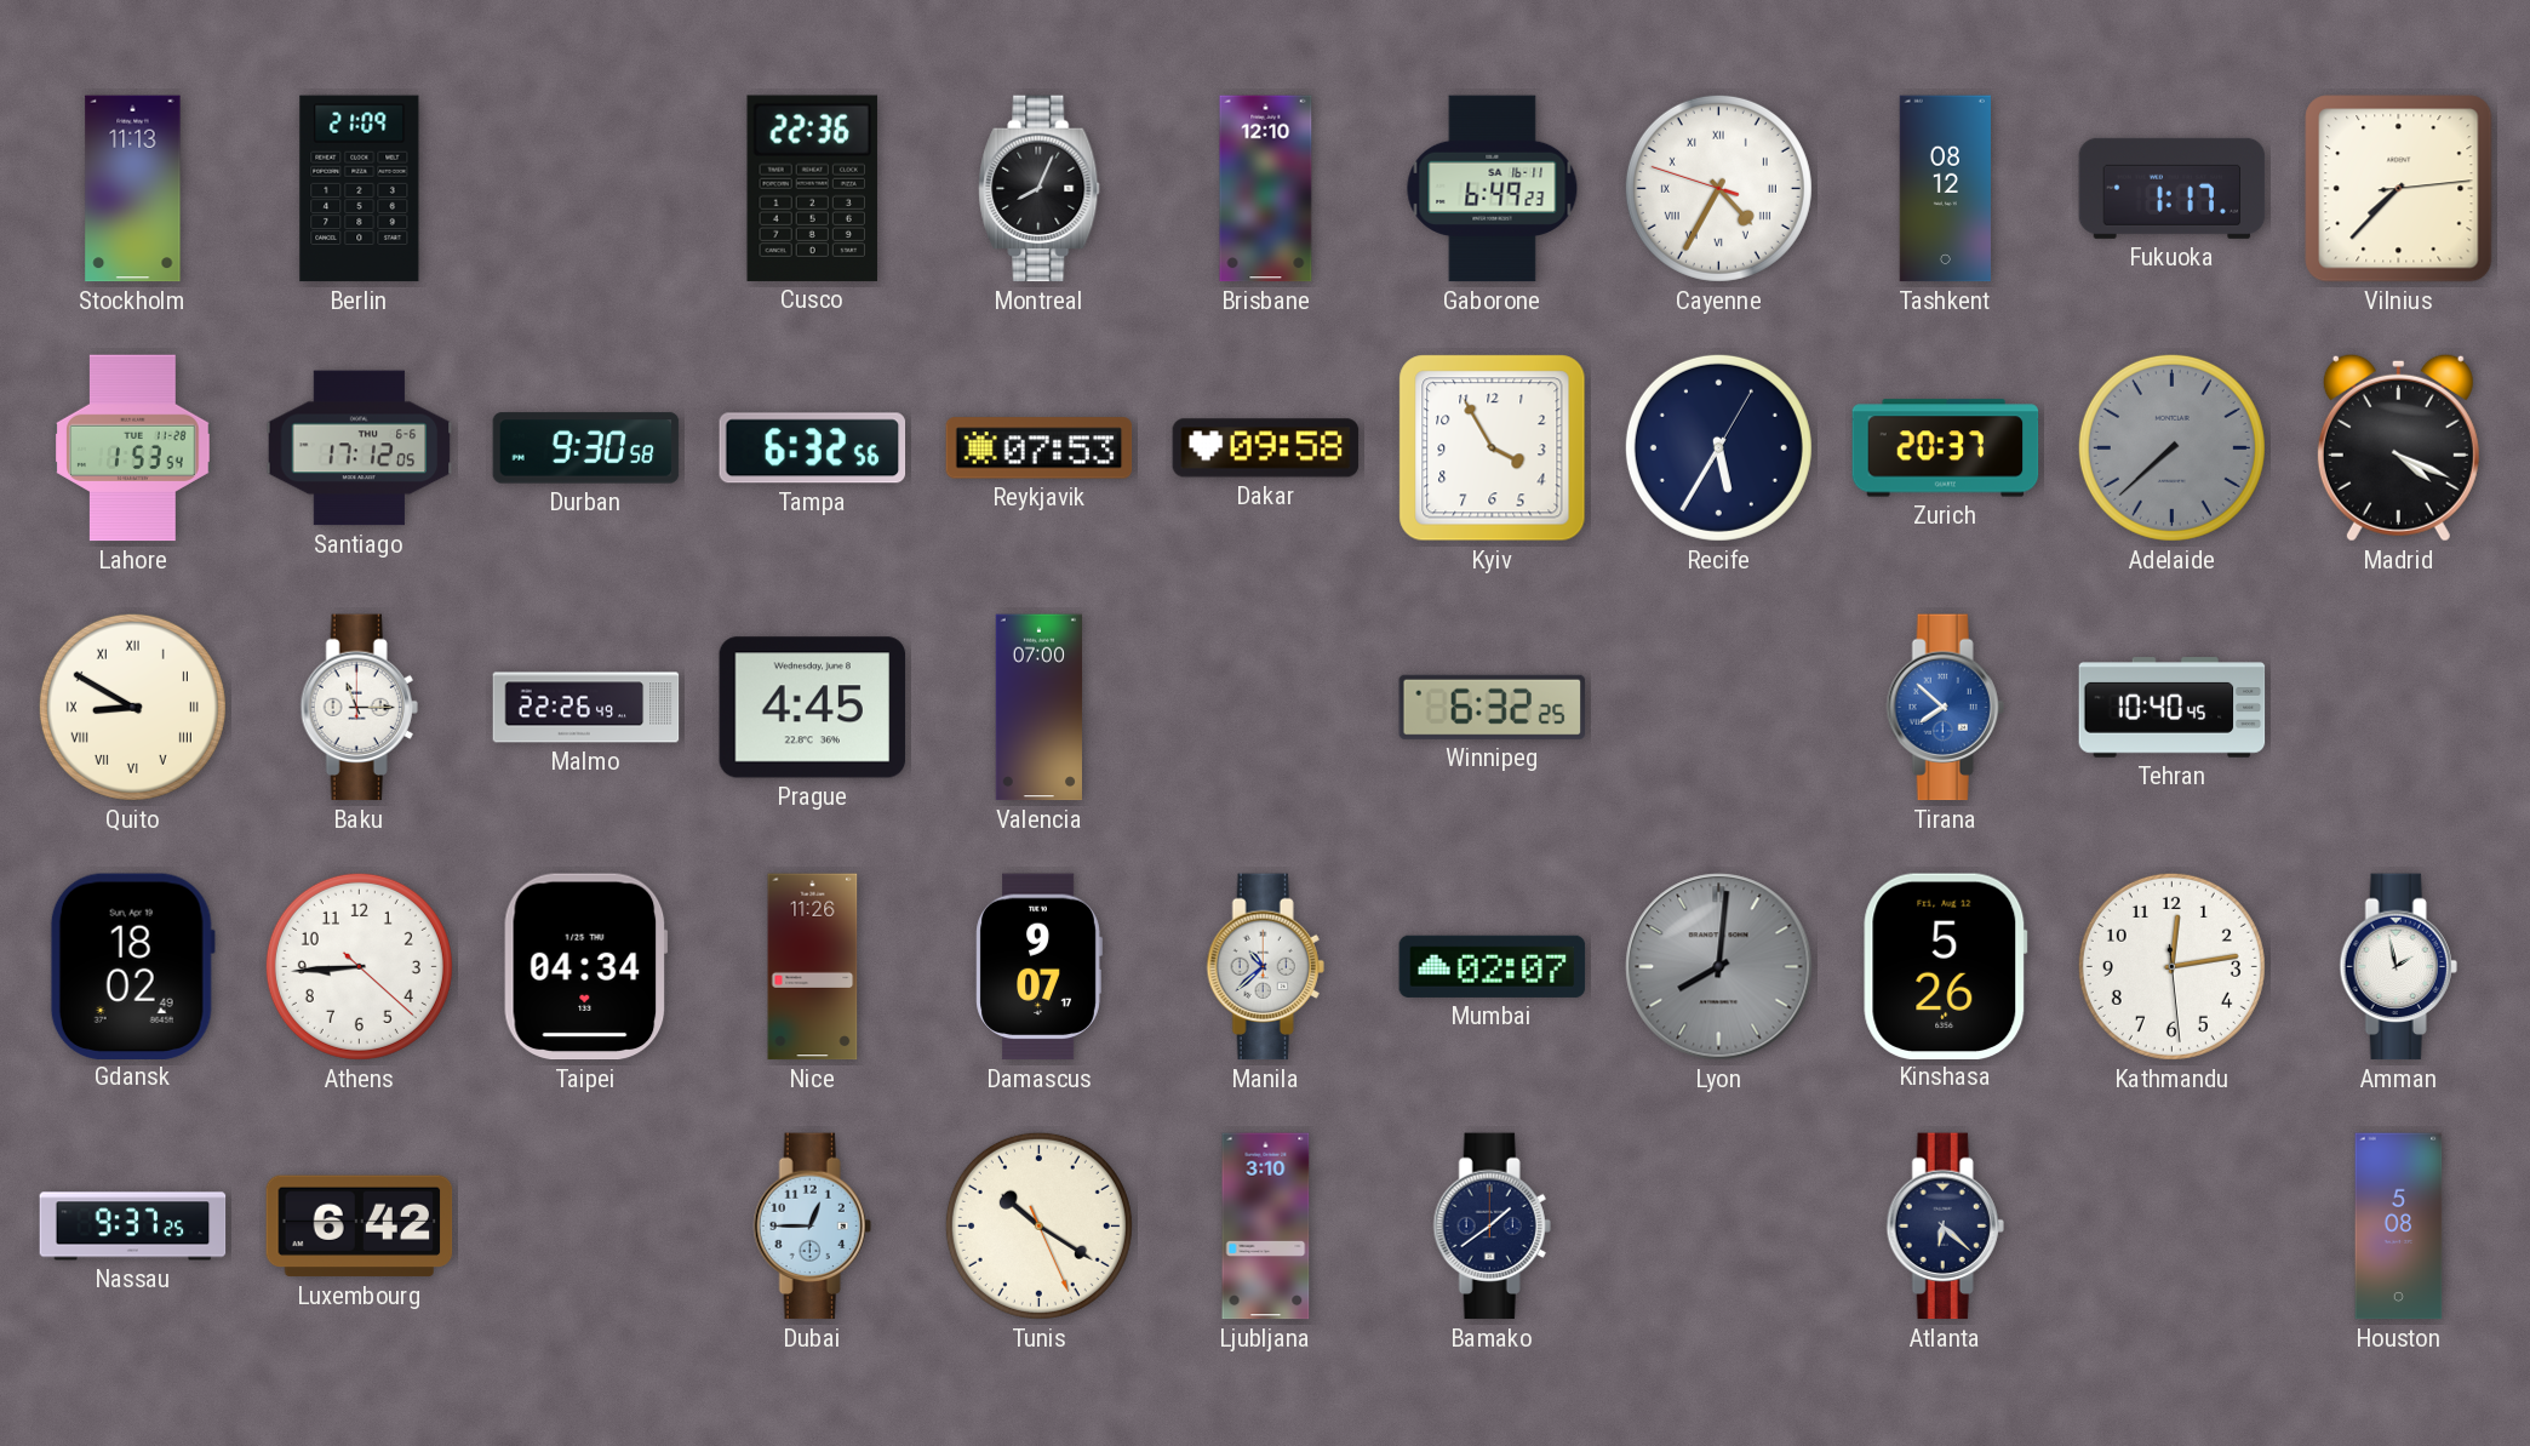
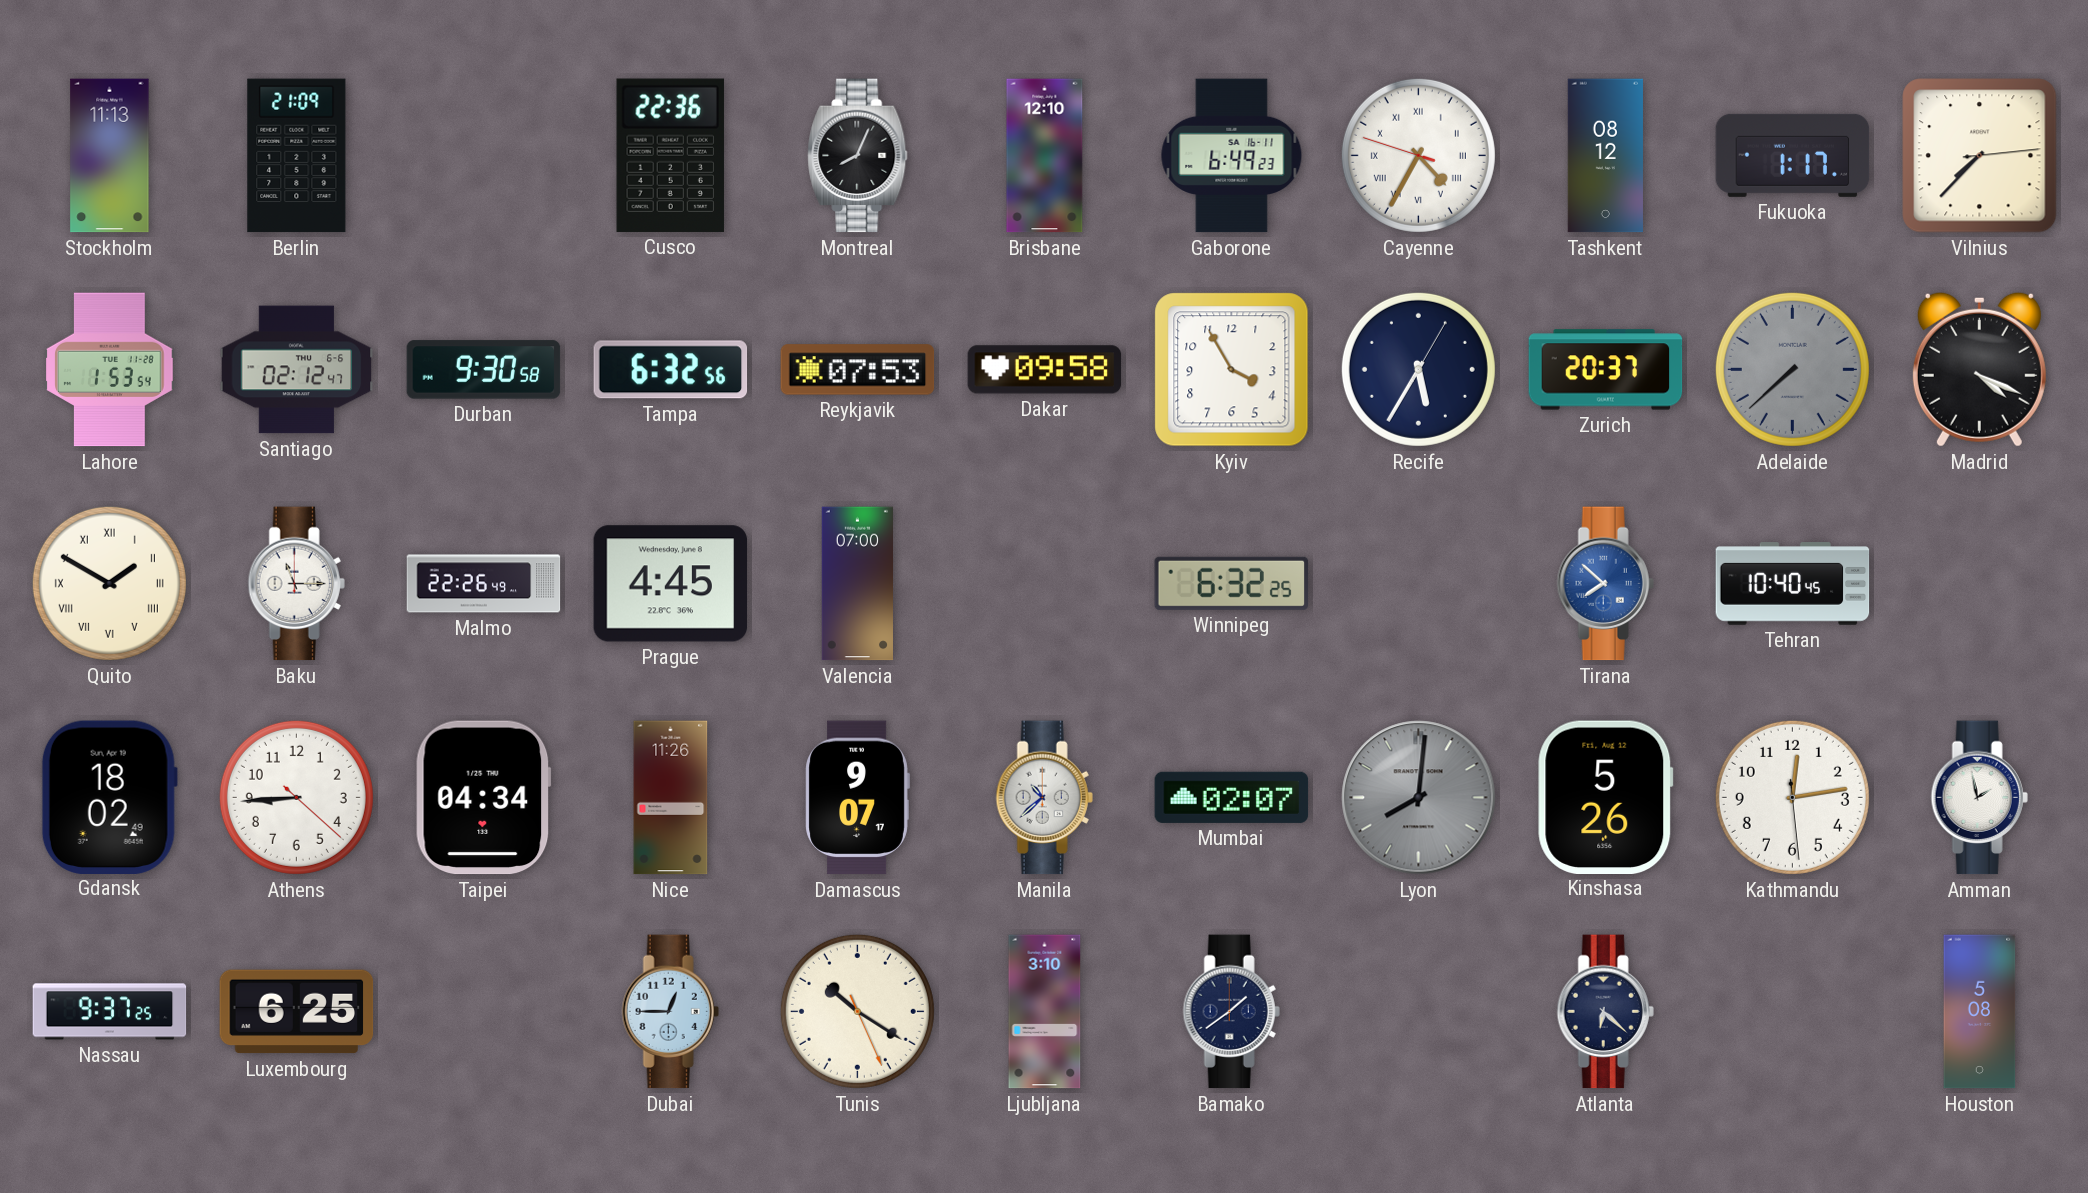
Santiago: 17:12 -> 02:12
Quito: 8:50 -> 1:50
Luxembourg: 6:42 -> 6:25
